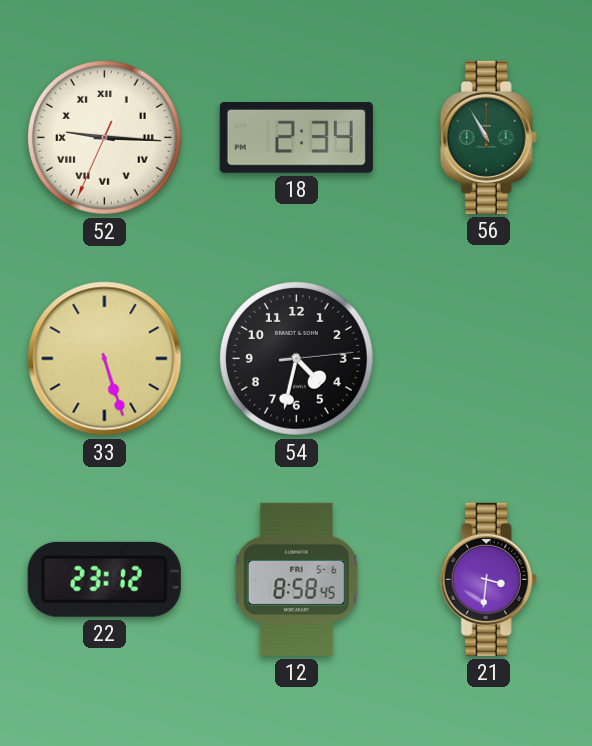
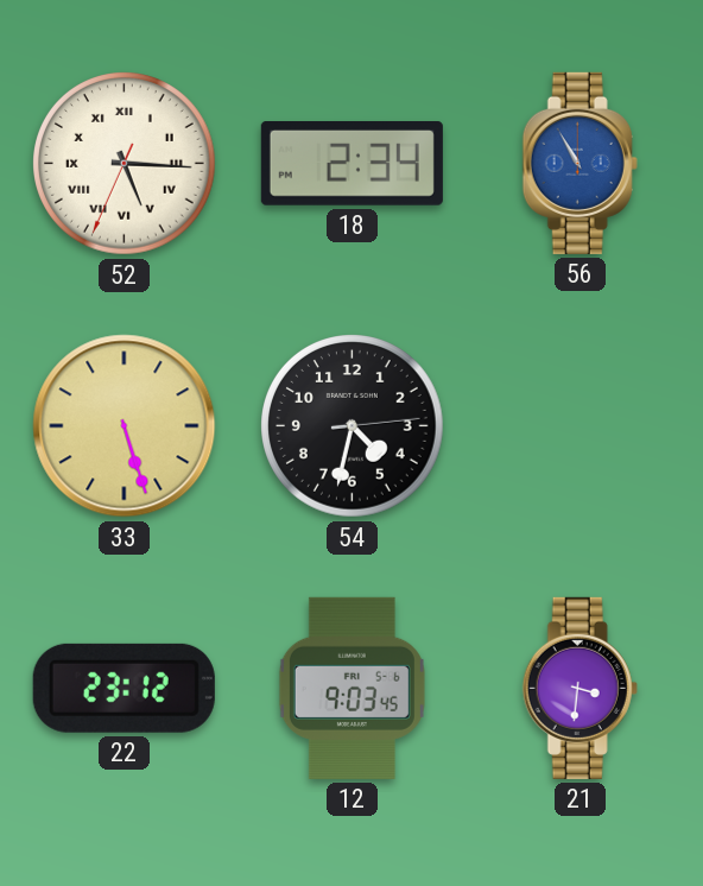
52: 9:15 -> 5:15
56 dial: green -> blue
12: 8:58 -> 9:03
